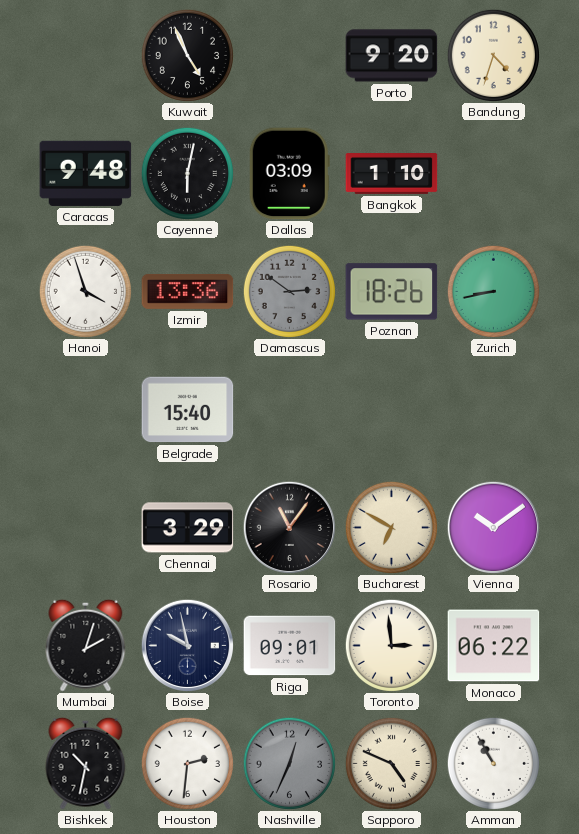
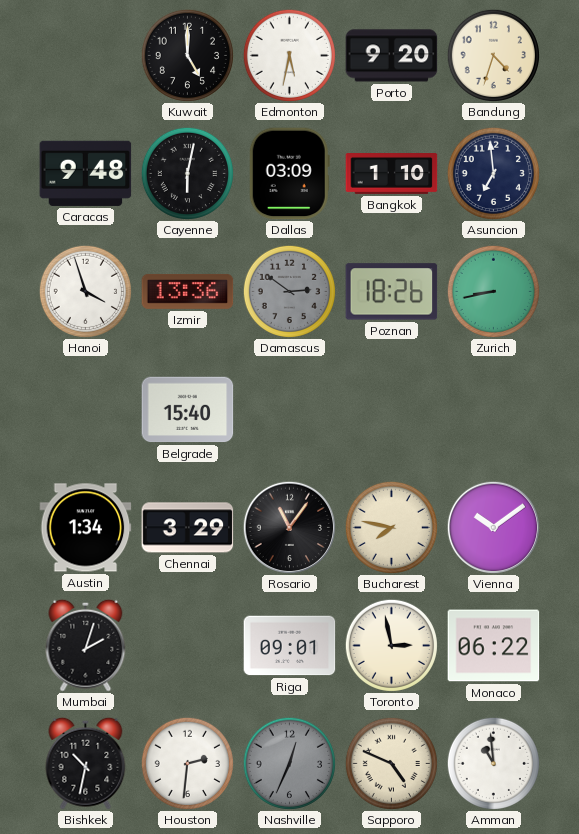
Kuwait: 4:56 -> 5:00
Edmonton: none -> 5:32
Asuncion: none -> 6:59
Austin: none -> 1:34
Bucharest: 6:50 -> 7:47
Boise: 9:58 -> none
Toronto: 2:59 -> 2:58
Amman: 10:55 -> 10:59
